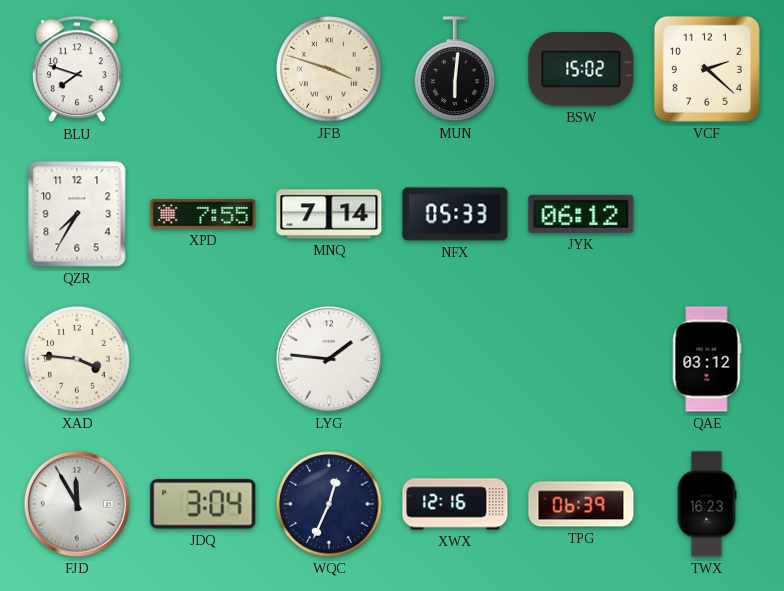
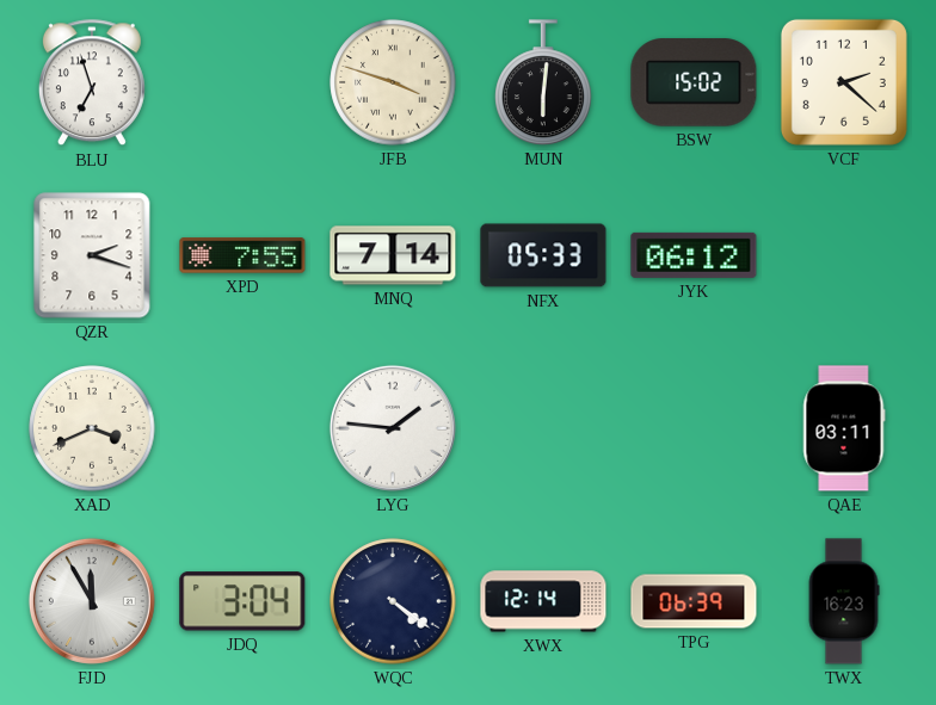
BLU: 7:48 -> 6:57
QZR: 7:35 -> 2:18
XAD: 3:46 -> 3:41
QAE: 03:12 -> 03:11
WQC: 12:34 -> 4:21
XWX: 12:16 -> 12:14
